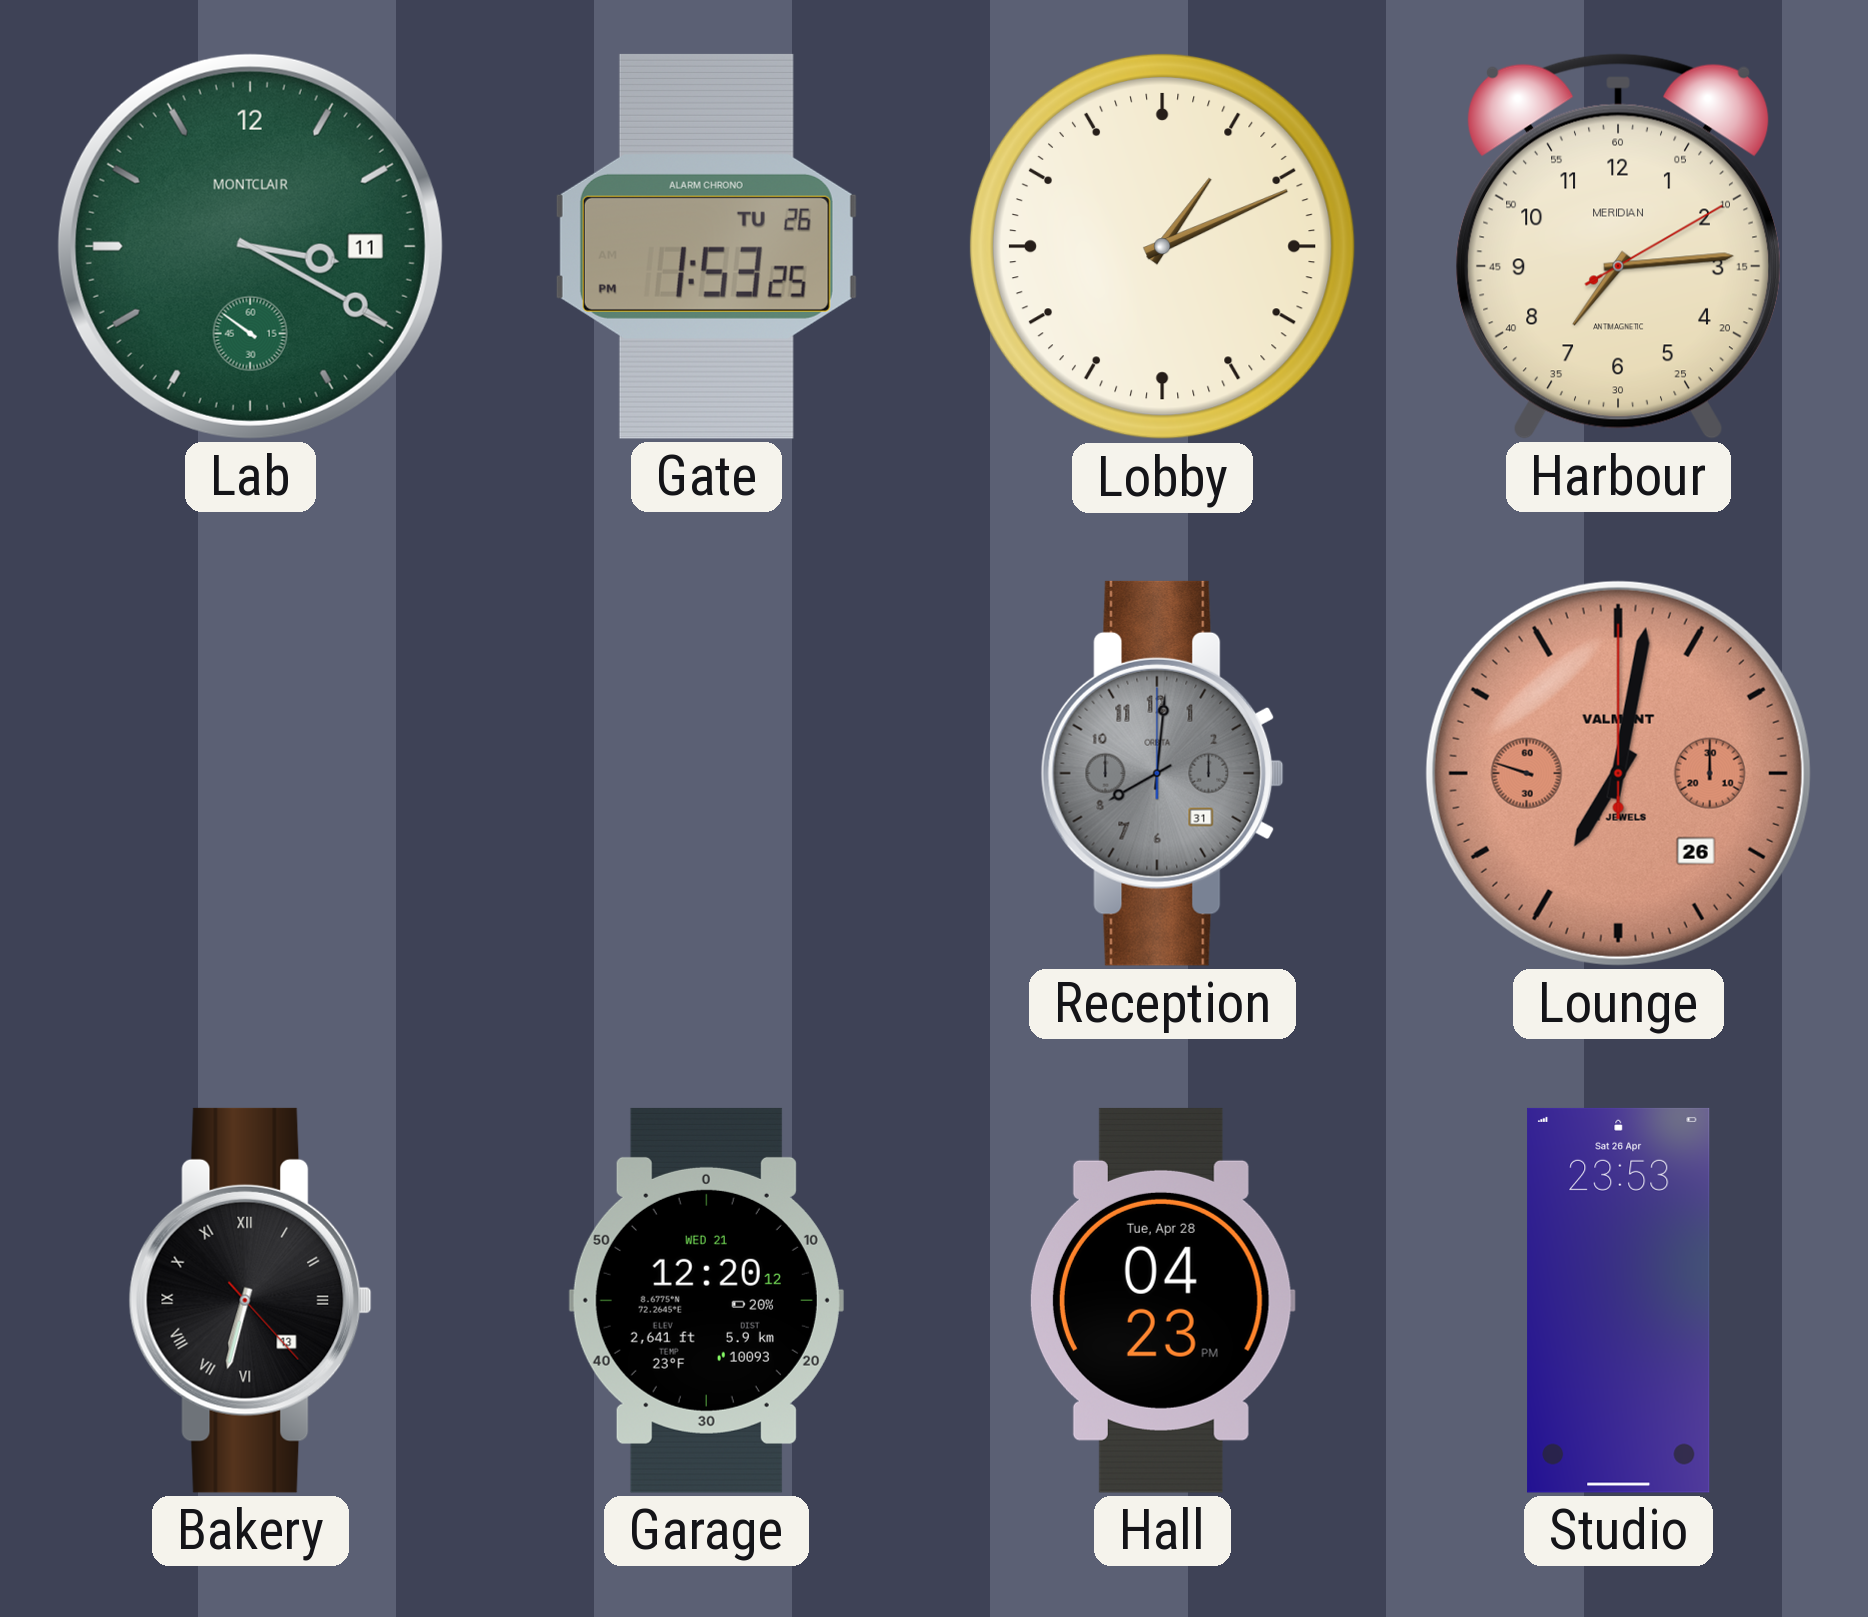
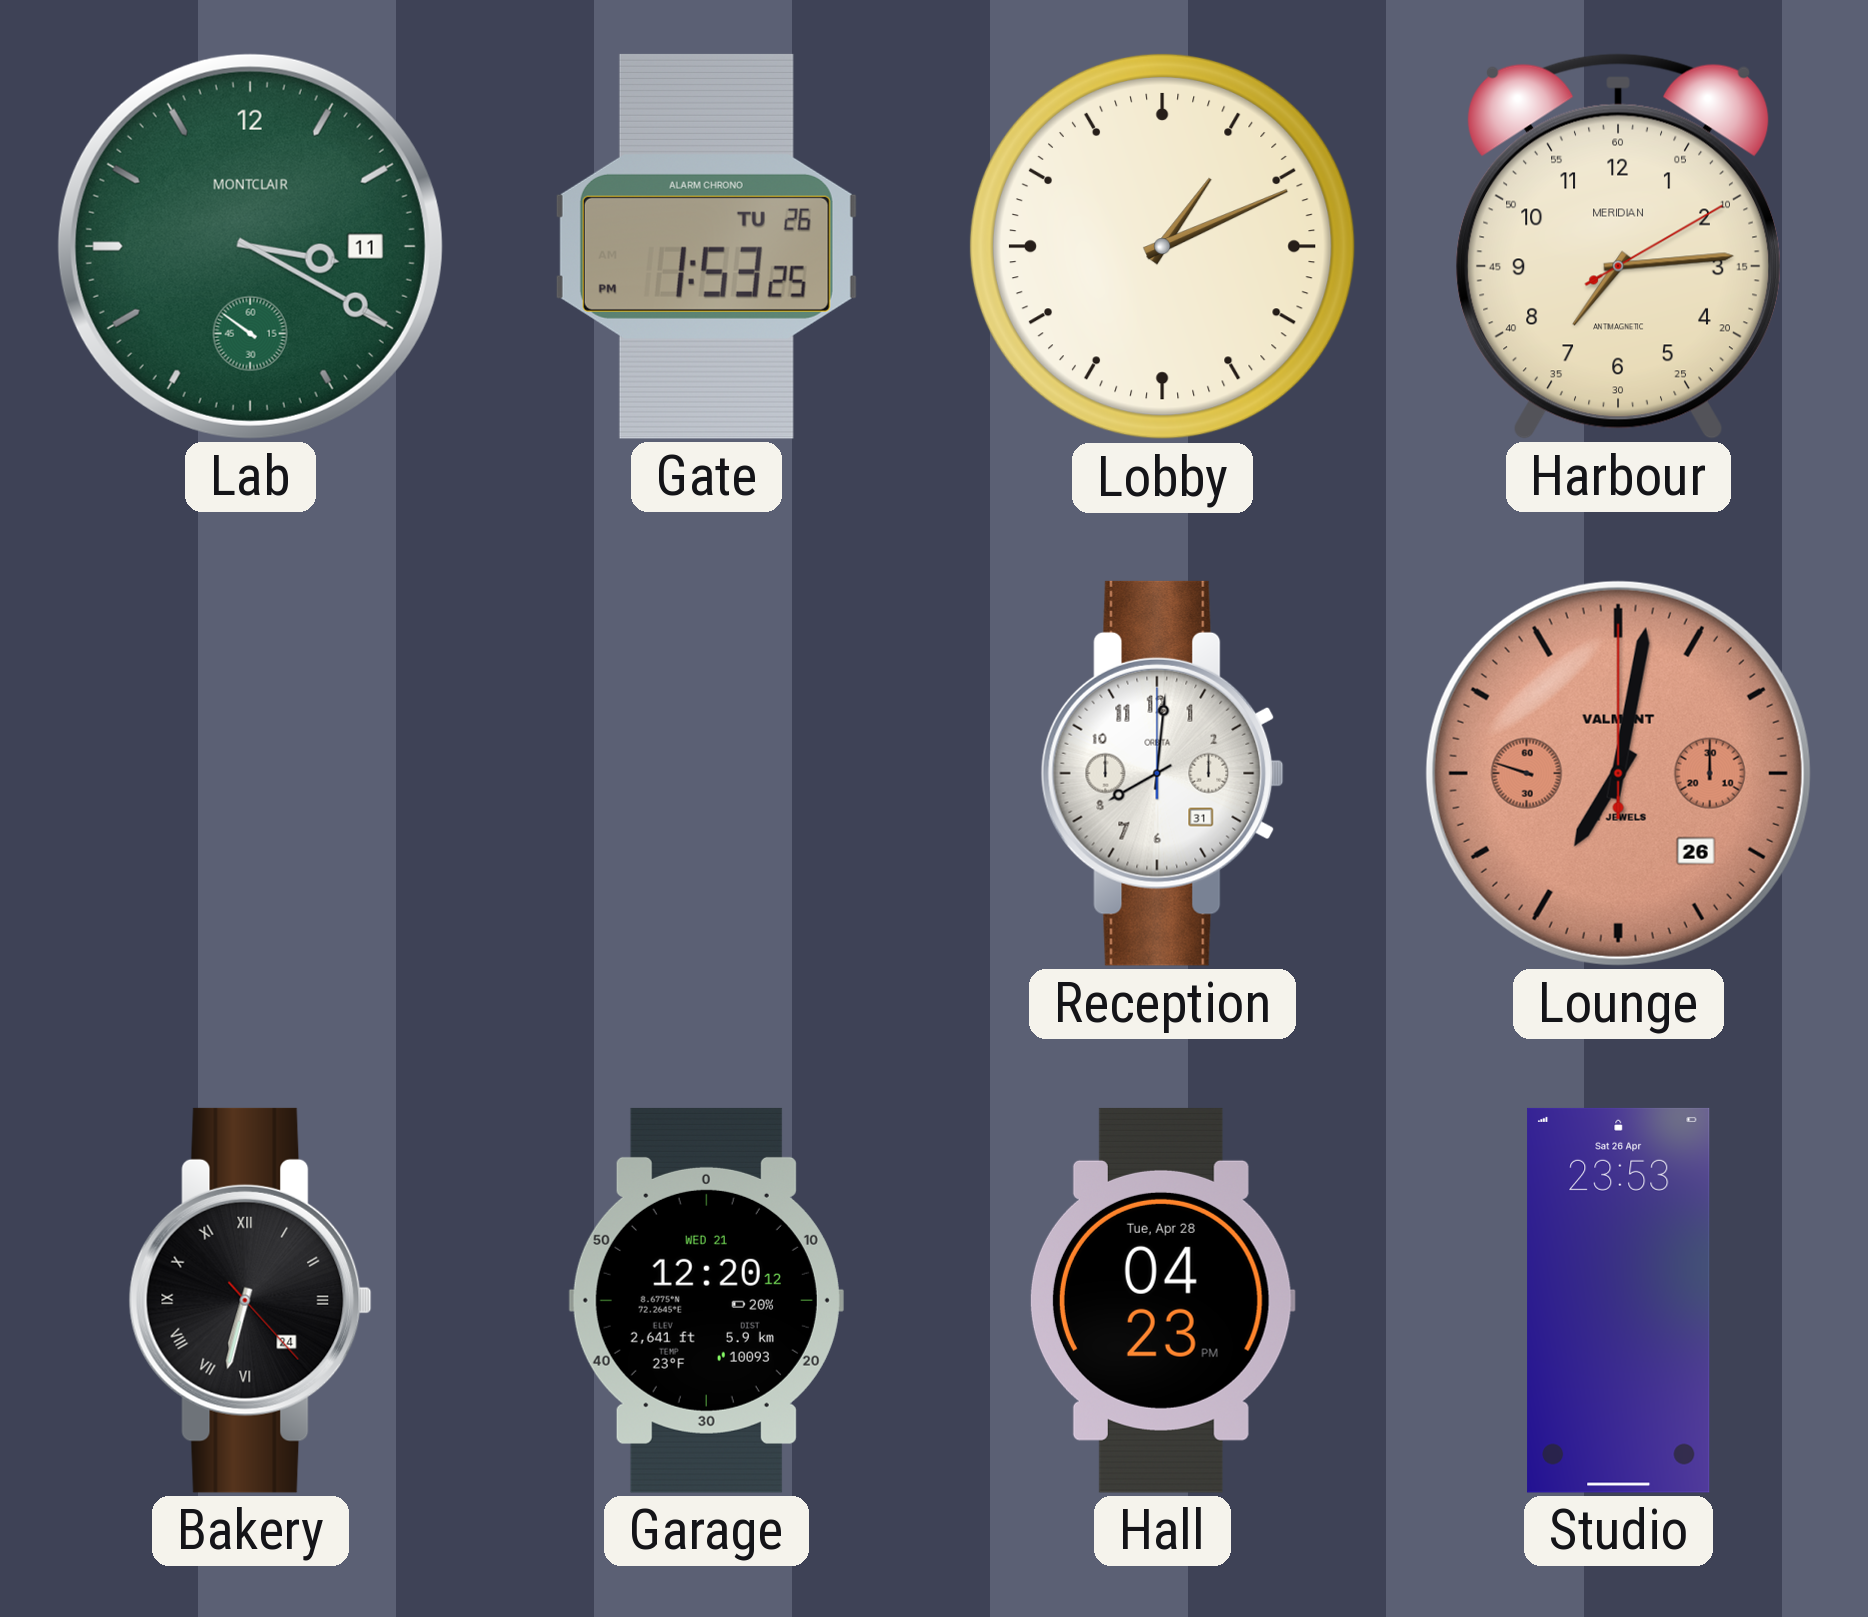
Reception dial: grey -> white
Bakery date: 13 -> 24
